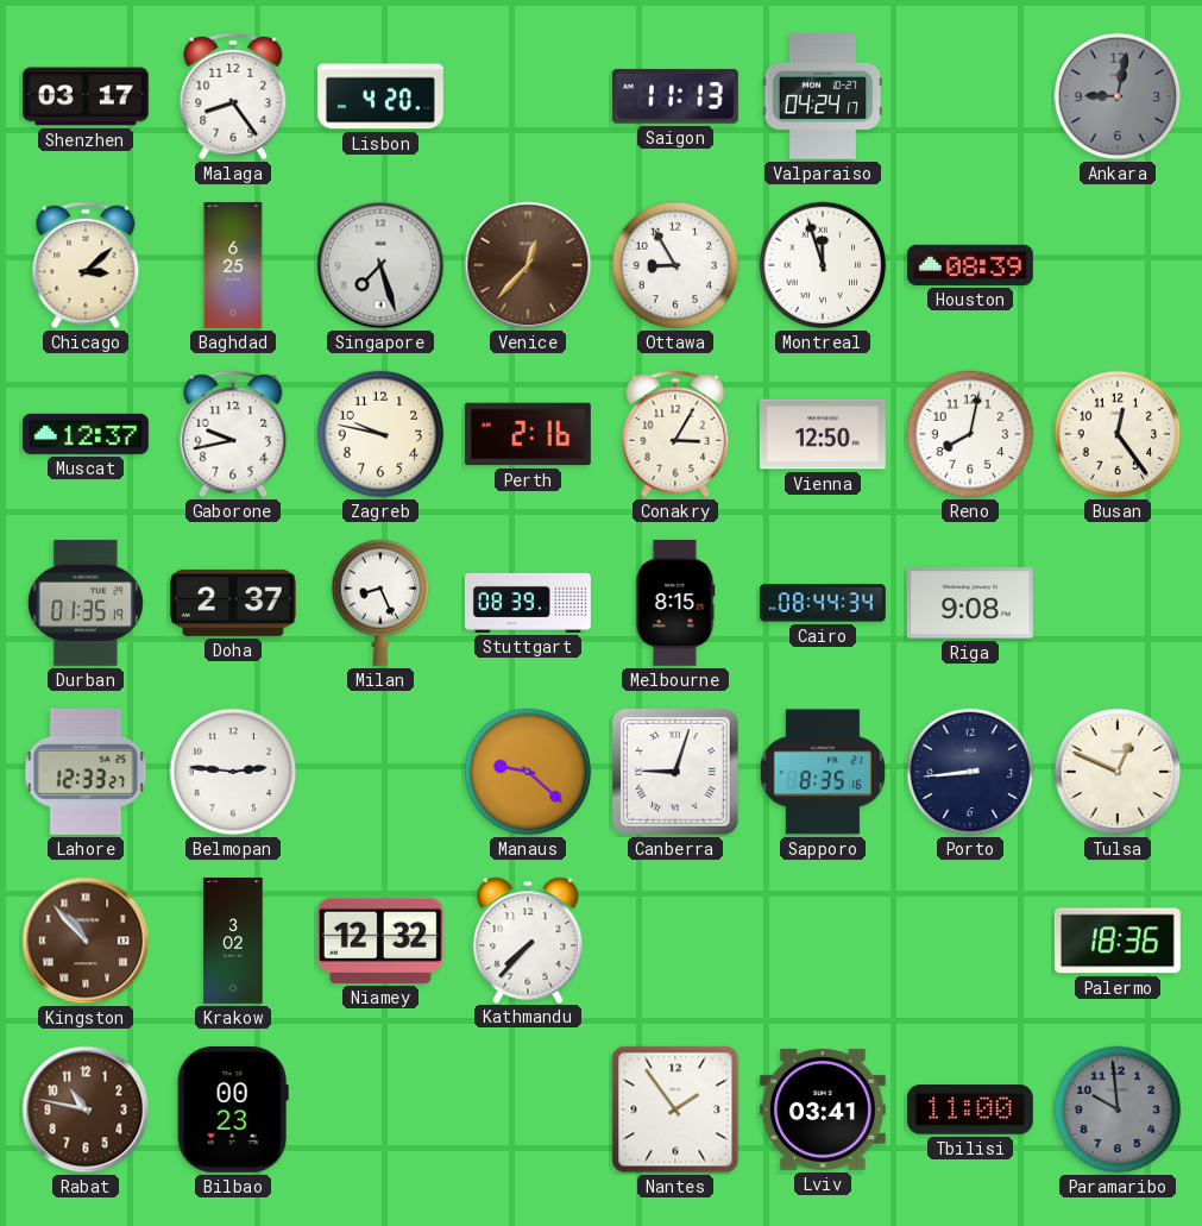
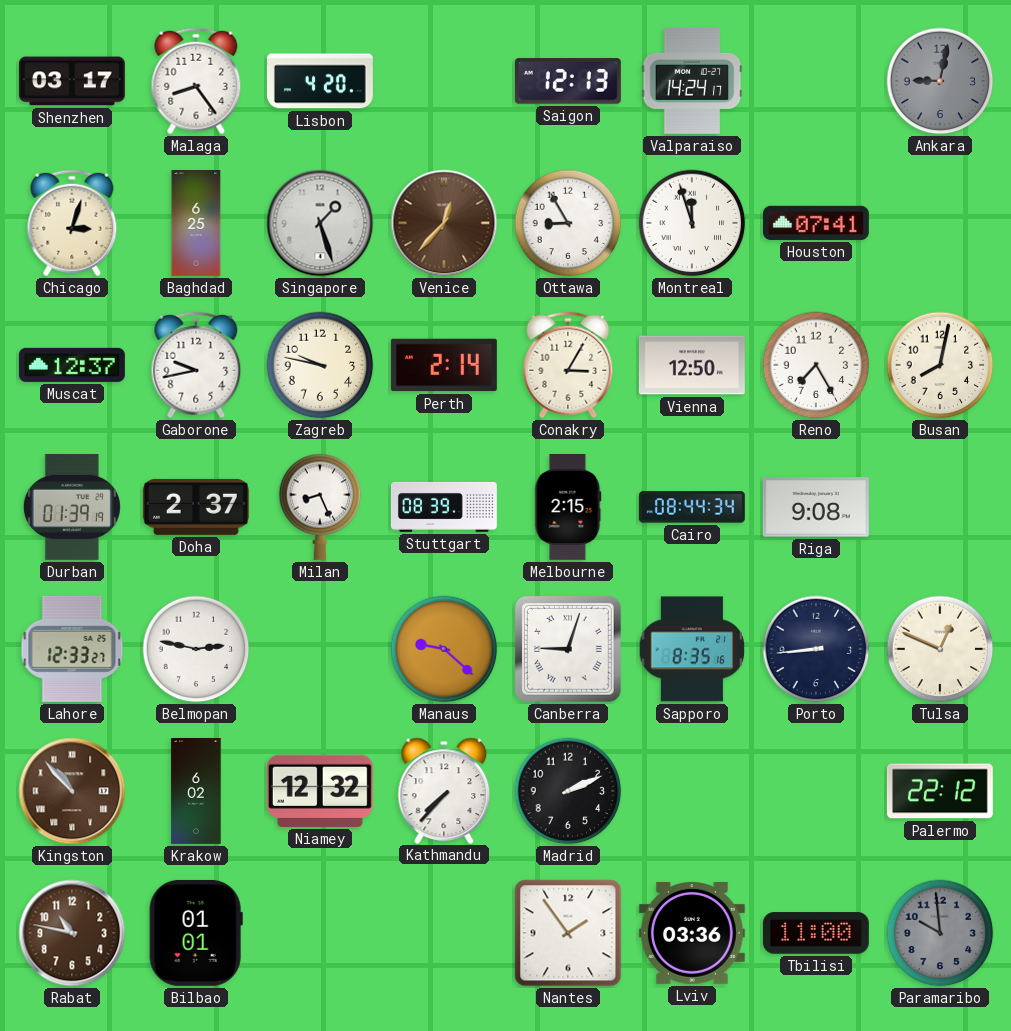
Saigon: 11:13 -> 12:13
Valparaiso: 04:24 -> 14:24
Chicago: 3:08 -> 3:03
Singapore: 7:27 -> 1:27
Houston: 08:39 -> 07:41
Perth: 2:16 -> 2:14
Reno: 8:02 -> 7:25
Busan: 12:24 -> 8:02
Durban: 01:35 -> 01:39
Melbourne: 8:15 -> 2:15
Belmopan: 2:46 -> 2:47
Krakow: 3:02 -> 6:02
Madrid: none -> 2:11
Palermo: 18:36 -> 22:12
Bilbao: 00:23 -> 01:01
Lviv: 03:41 -> 03:36
